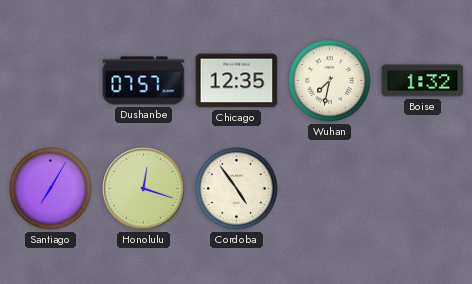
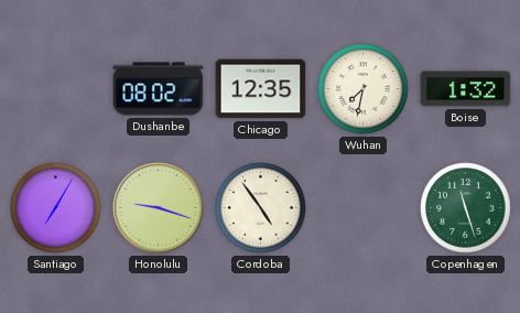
Dushanbe: 07:57 -> 08:02
Honolulu: 12:18 -> 9:18
Copenhagen: none -> 11:27
